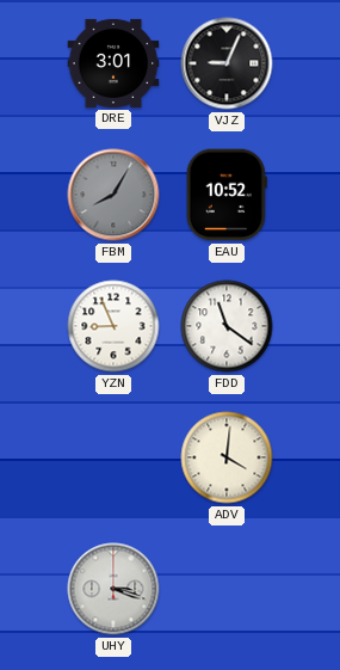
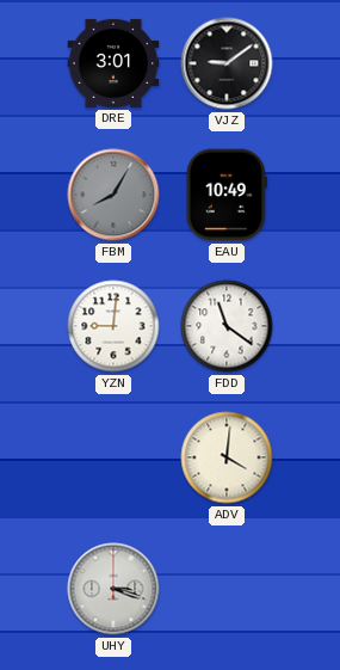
VJZ: 9:04 -> 9:09
EAU: 10:52 -> 10:49
YZN: 8:56 -> 9:01
